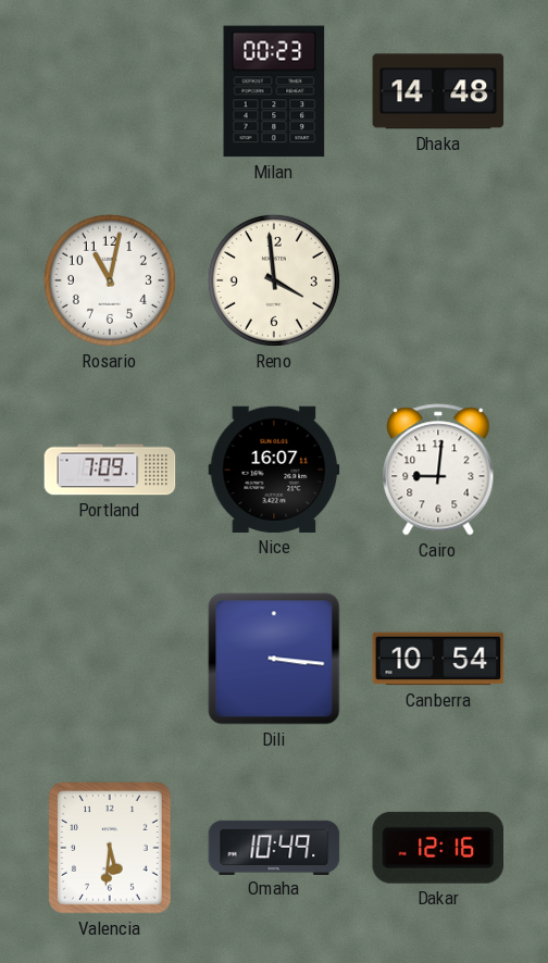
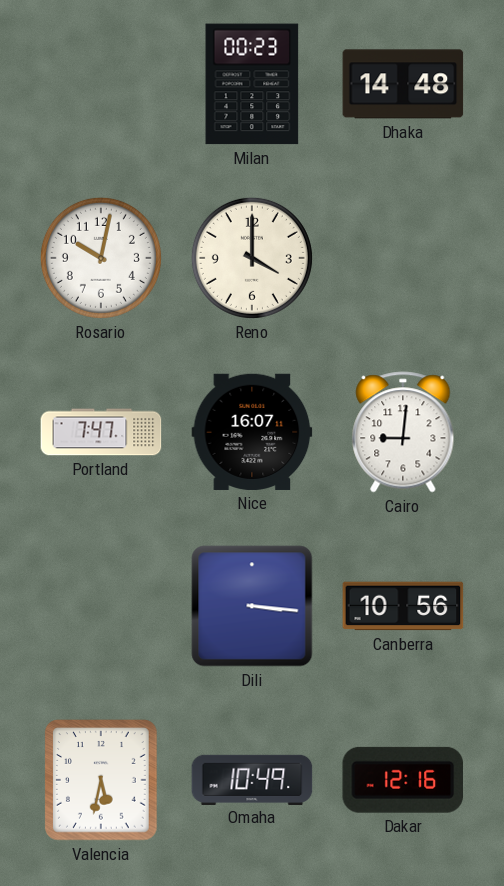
Rosario: 11:02 -> 10:02
Reno: 3:59 -> 4:00
Portland: 7:09 -> 7:47
Canberra: 10:54 -> 10:56
Valencia: 5:31 -> 5:32
